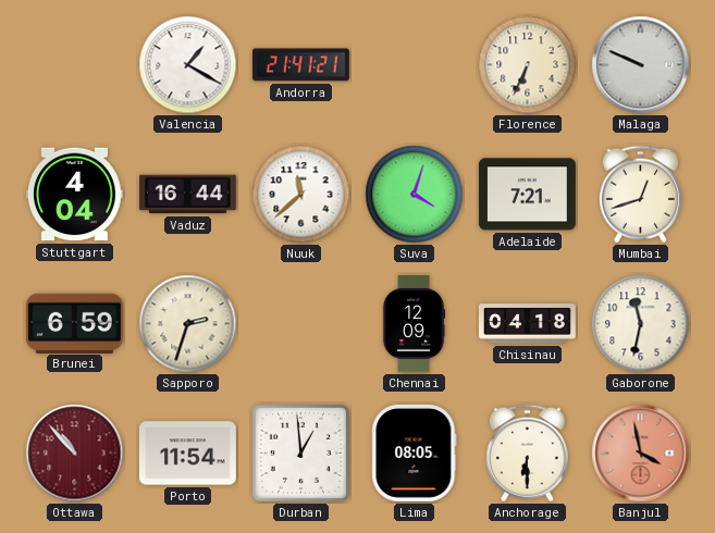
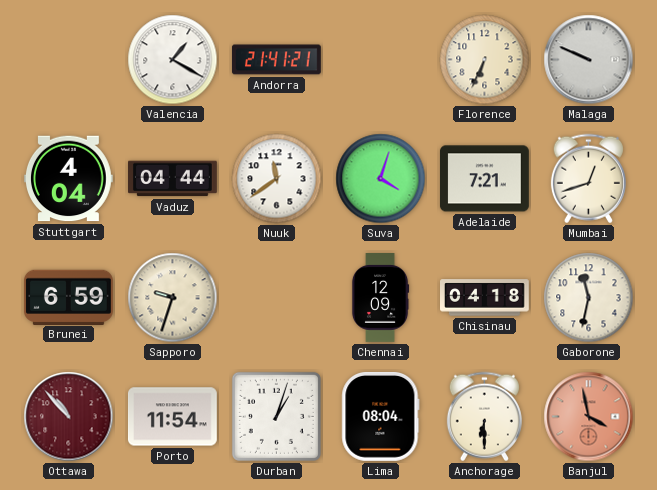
Vaduz: 16:44 -> 04:44
Nuuk: 11:38 -> 11:39
Sapporo: 2:33 -> 9:33
Durban: 12:59 -> 1:03
Lima: 08:05 -> 08:04
